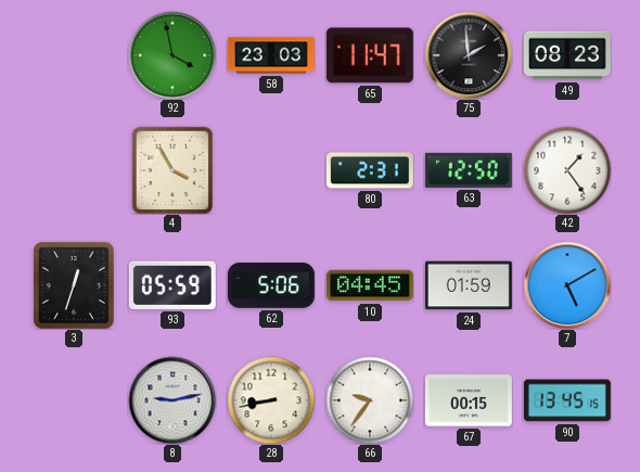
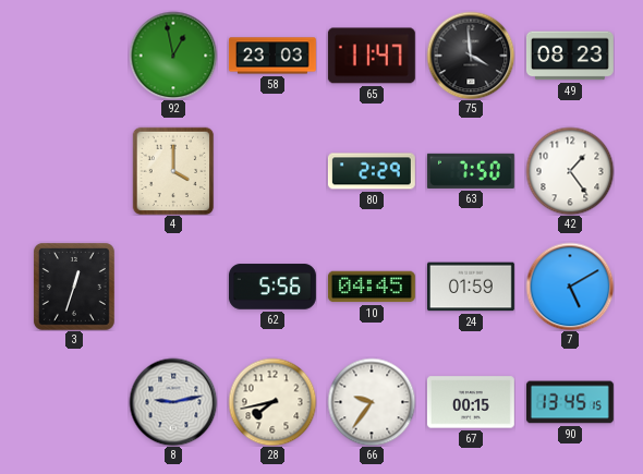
92: 3:58 -> 12:58
75: 1:59 -> 3:59
4: 3:55 -> 4:00
80: 2:31 -> 2:29
63: 12:50 -> 7:50
93: 05:59 -> none
62: 5:06 -> 5:56
28: 8:43 -> 7:43
